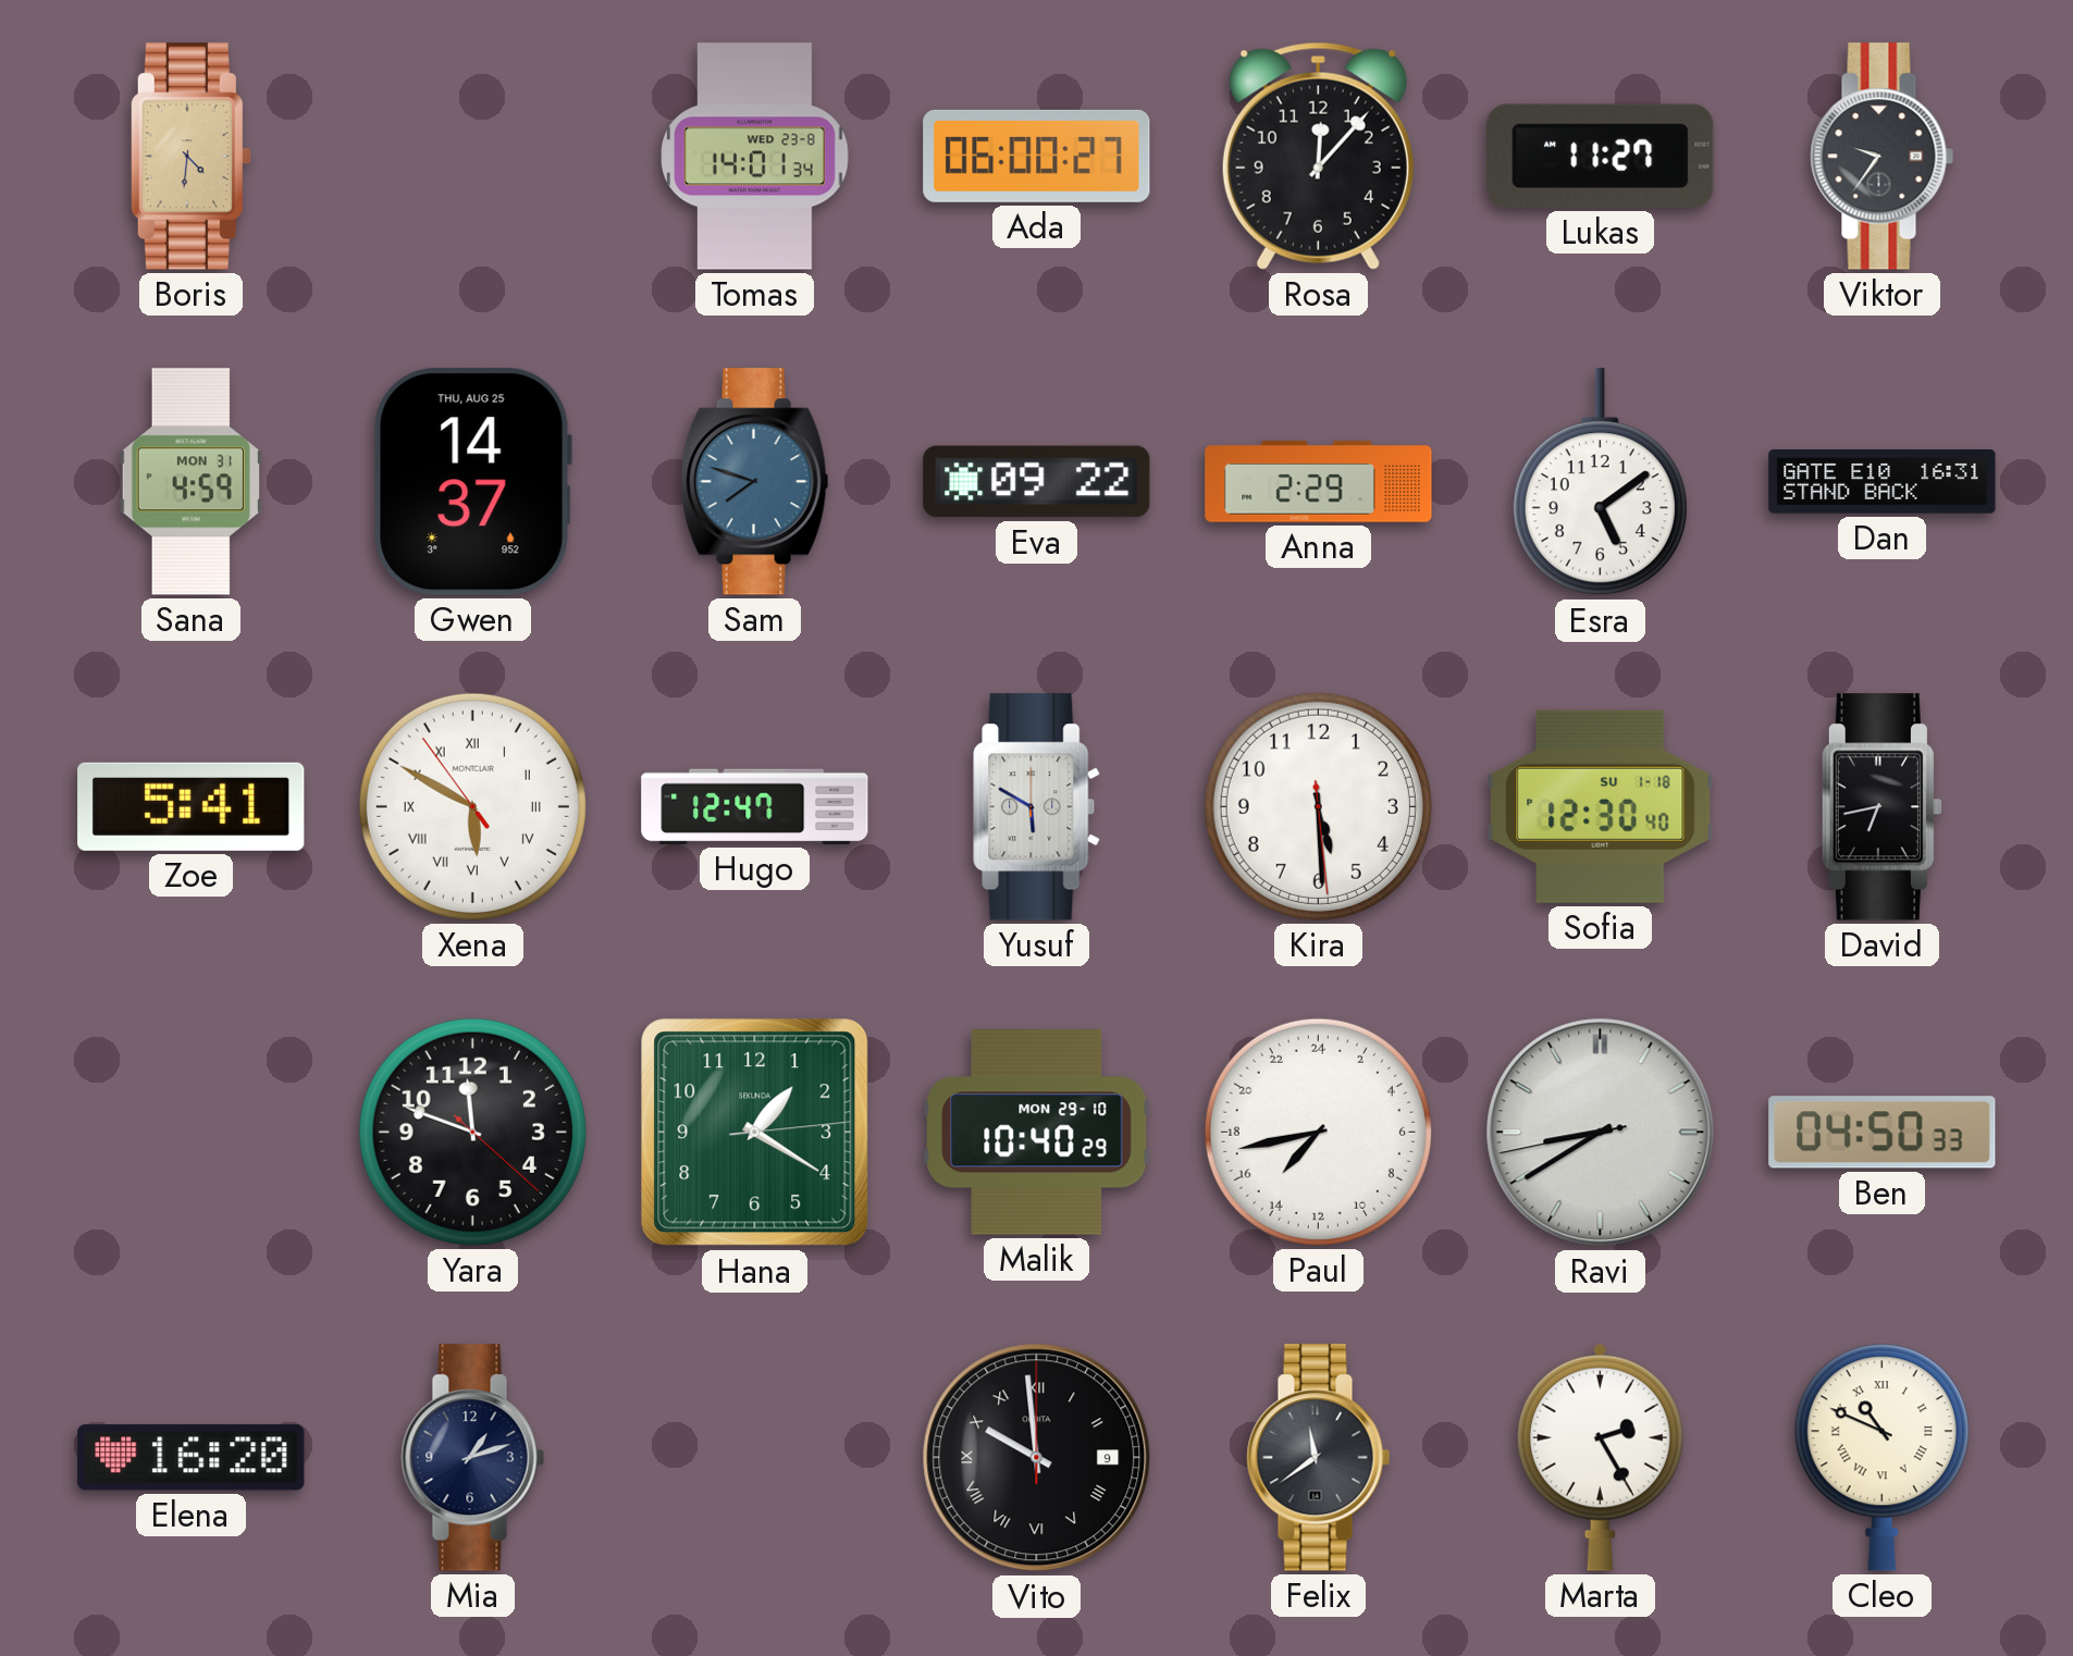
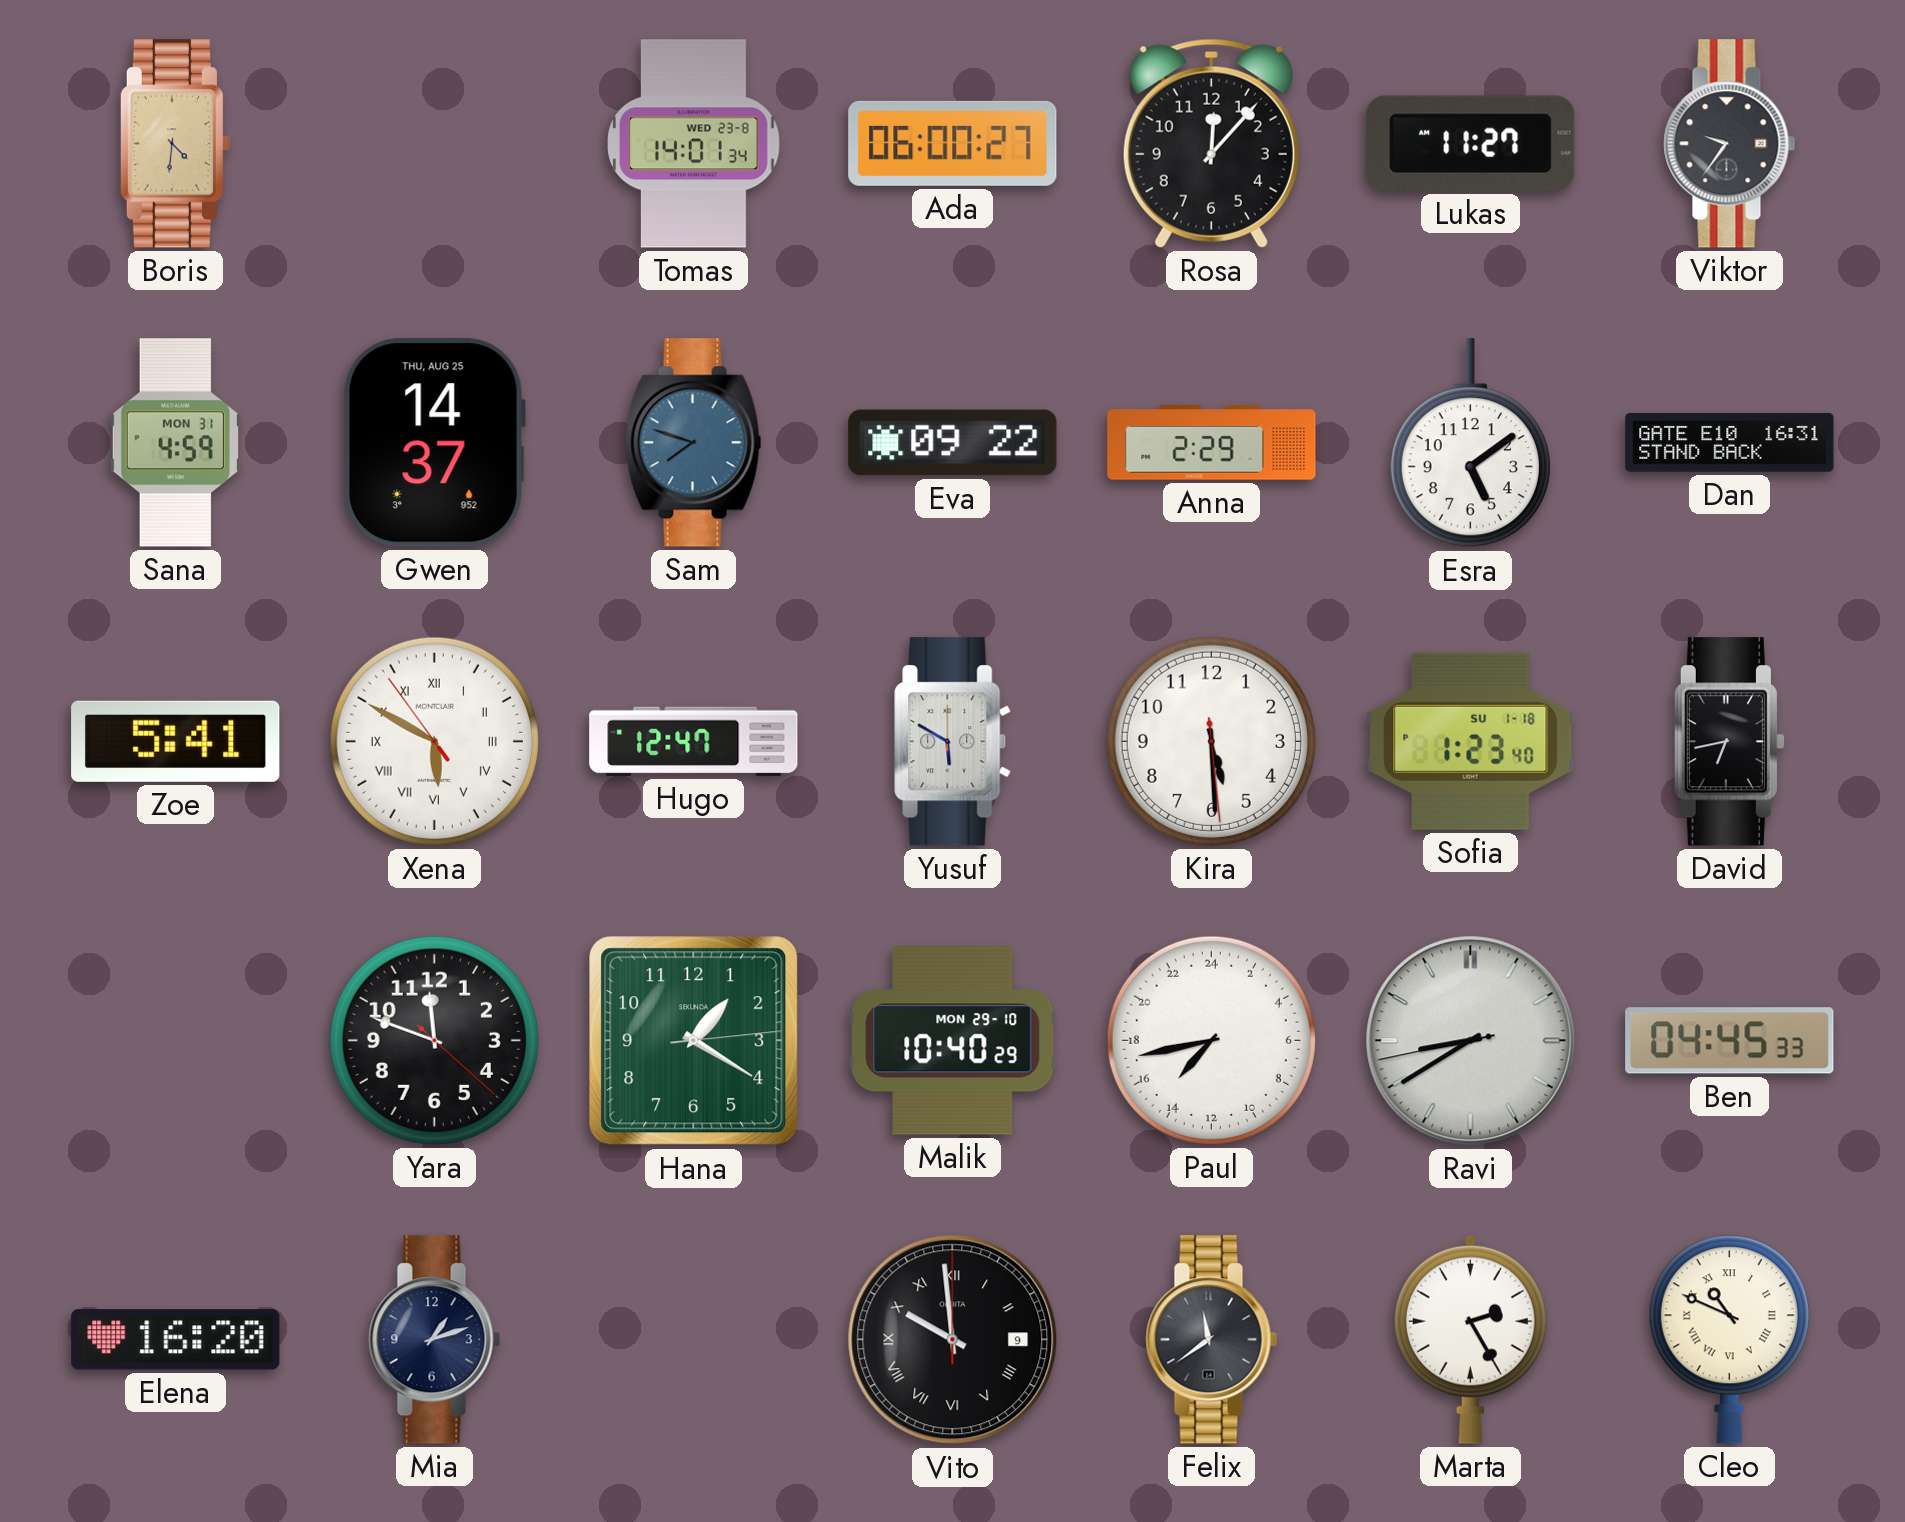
Sofia: 12:30 -> 1:23
Ben: 04:50 -> 04:45
